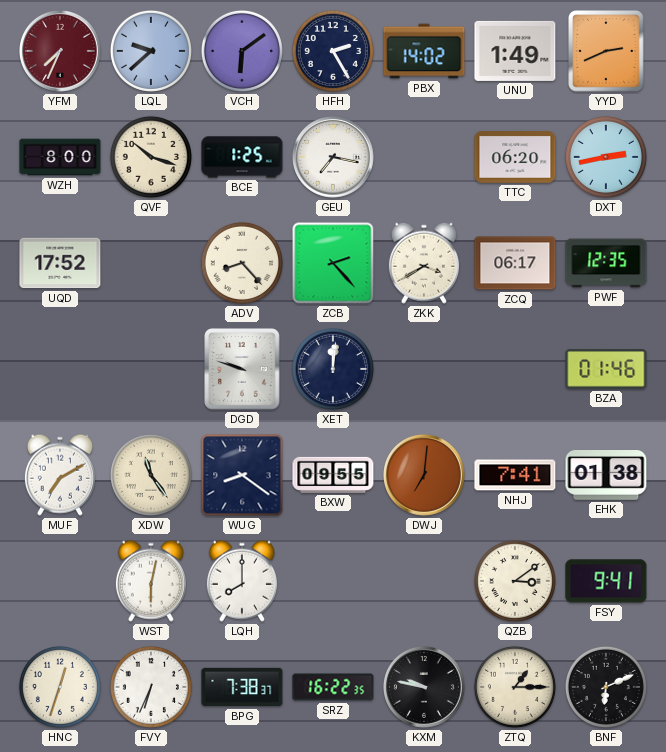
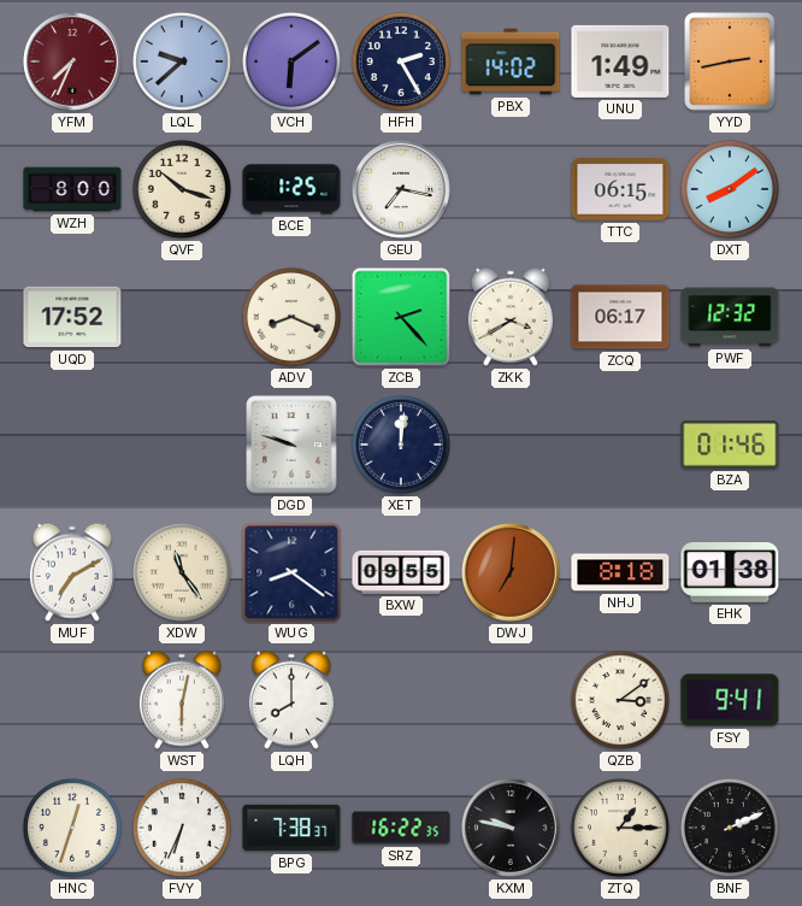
YYD: 2:41 -> 2:43
TTC: 06:20 -> 06:15
DXT: 2:43 -> 8:09
ADV: 8:23 -> 8:19
PWF: 12:35 -> 12:32
NHJ: 7:41 -> 8:18
BNF: 6:11 -> 2:11
